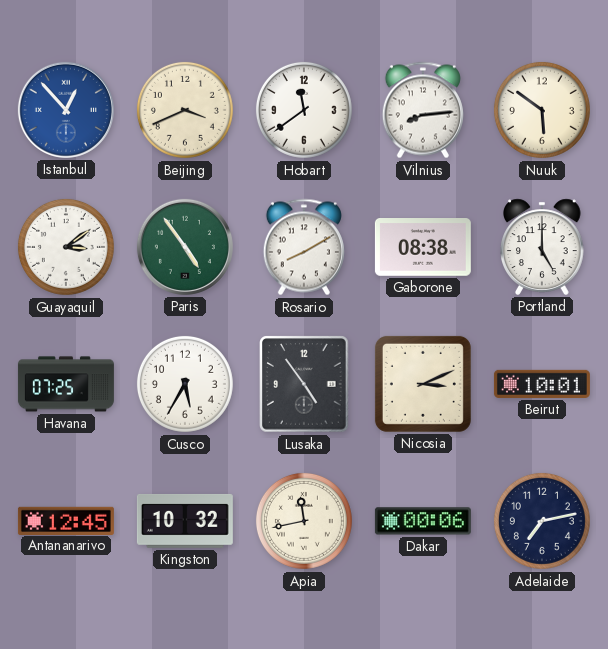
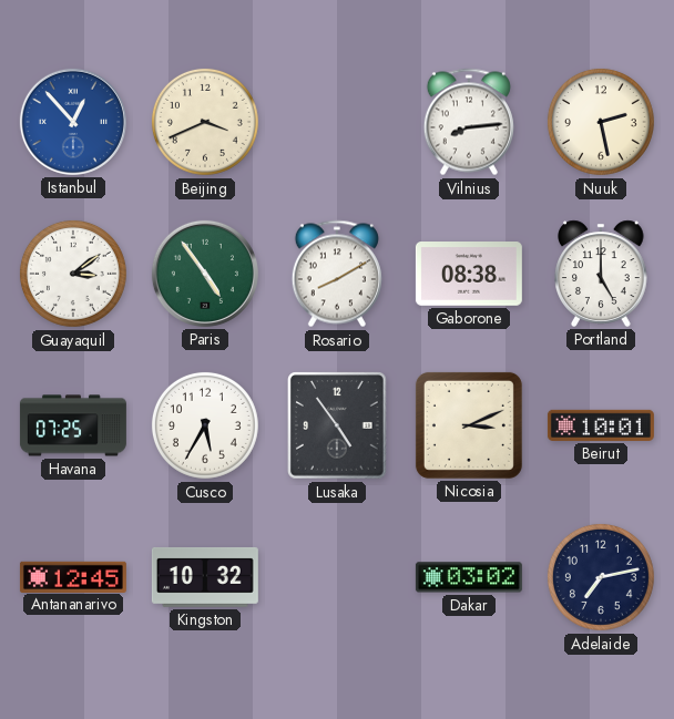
Hobart: 11:39 -> none
Nuuk: 5:51 -> 2:28
Apia: 11:43 -> none
Dakar: 00:06 -> 03:02
